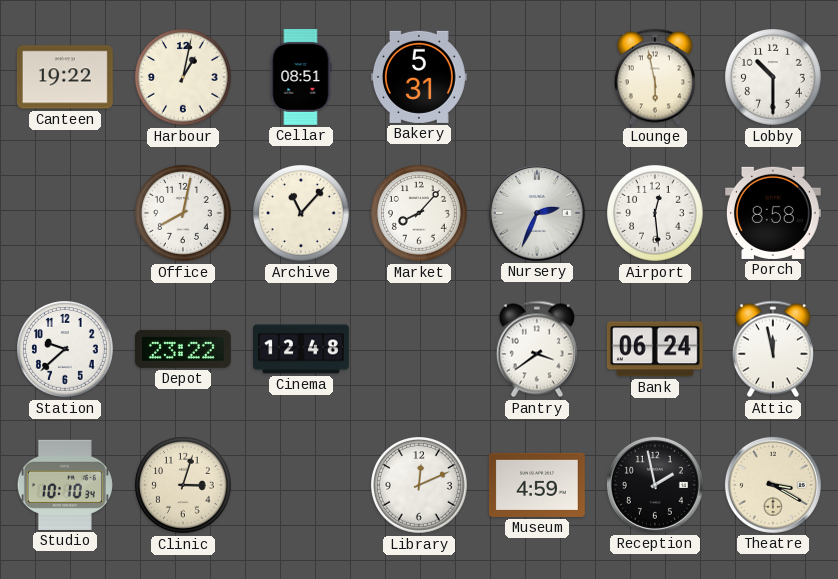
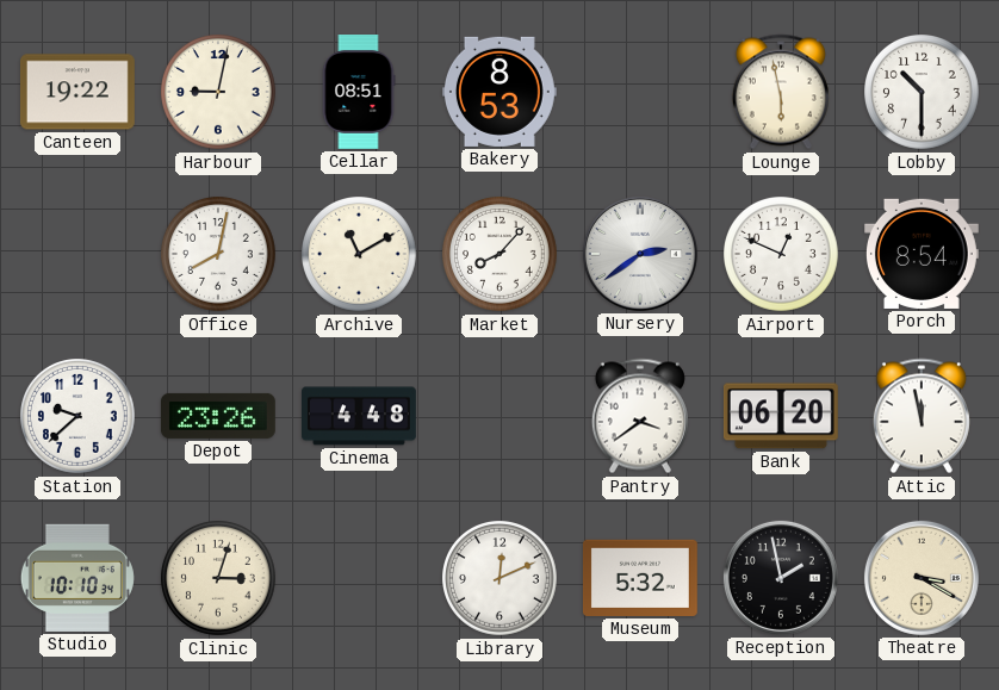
Harbour: 1:02 -> 9:02
Bakery: 5:31 -> 8:53
Archive: 11:07 -> 11:10
Nursery: 2:34 -> 2:39
Airport: 12:29 -> 12:49
Porch: 8:58 -> 8:54
Depot: 23:22 -> 23:26
Cinema: 12:48 -> 4:48
Bank: 06:24 -> 06:20
Museum: 4:59 -> 5:32
